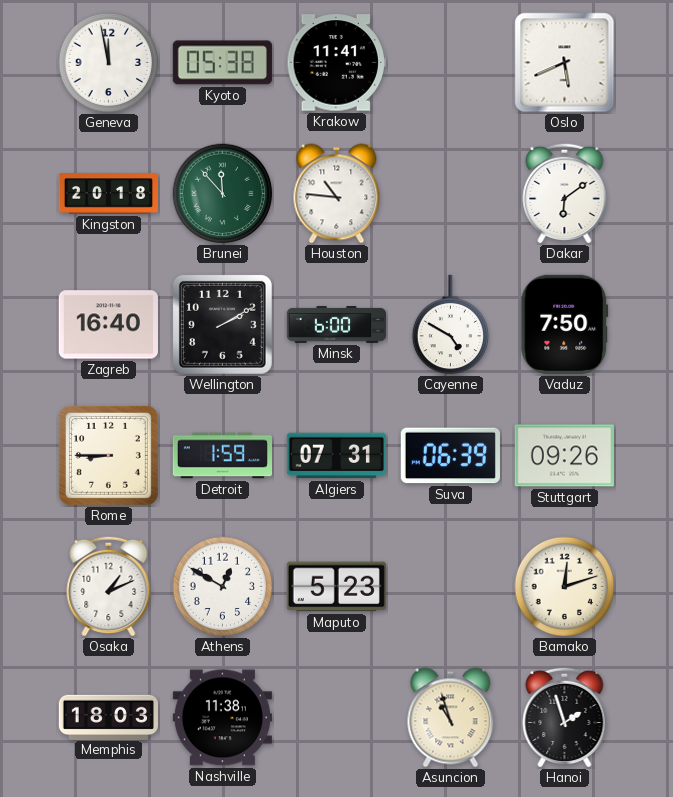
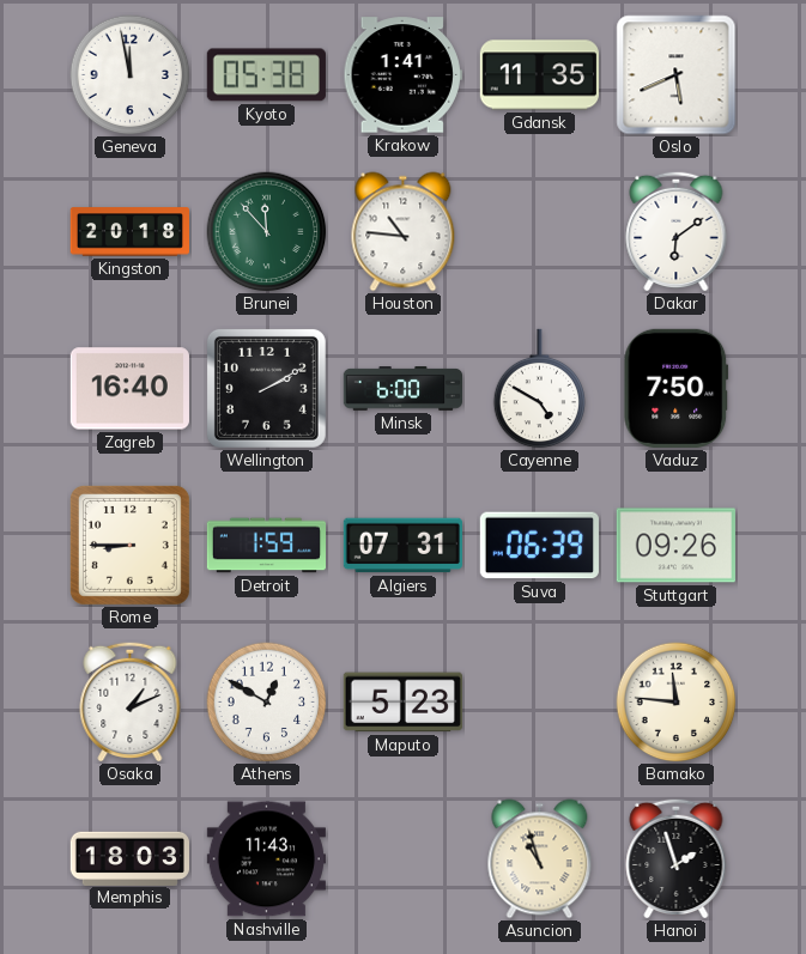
Krakow: 11:41 -> 1:41
Gdansk: none -> 11:35
Bamako: 12:12 -> 11:46
Nashville: 11:38 -> 11:43
